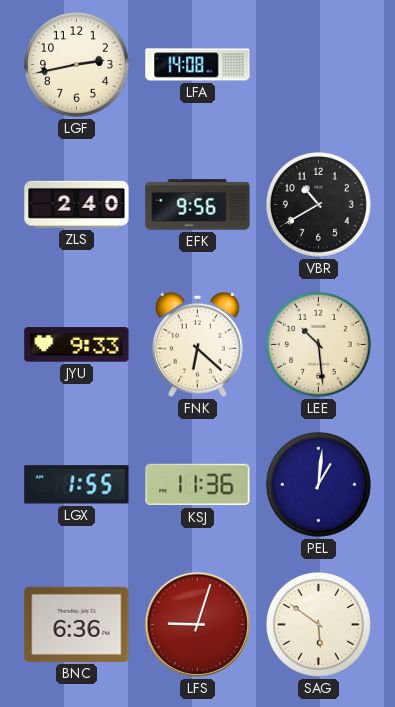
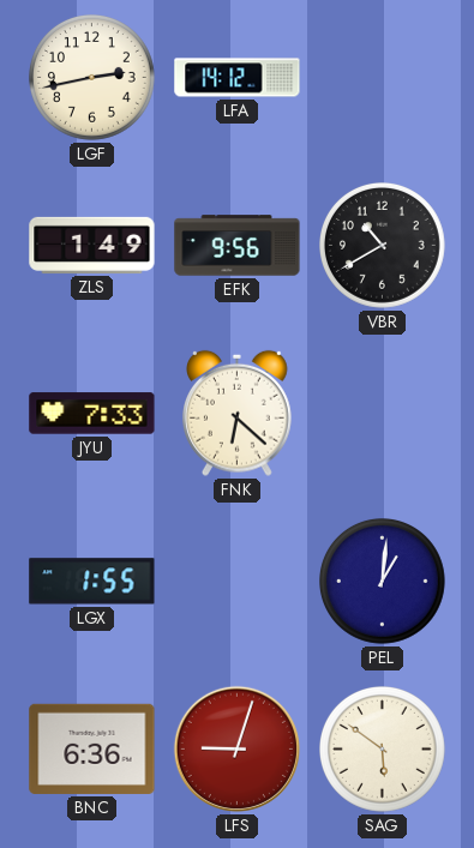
LFA: 14:08 -> 14:12
ZLS: 2:40 -> 1:49
JYU: 9:33 -> 7:33
LEE: 10:29 -> none
KSJ: 11:36 -> none
